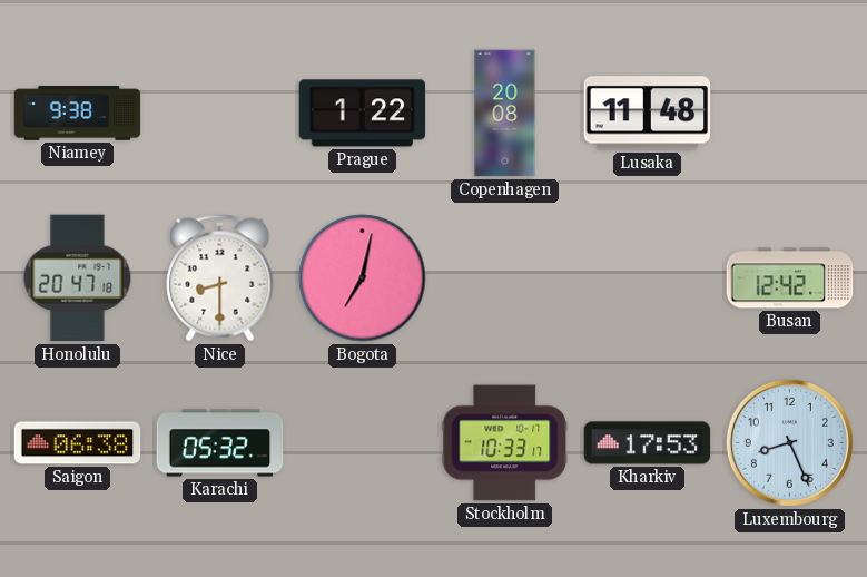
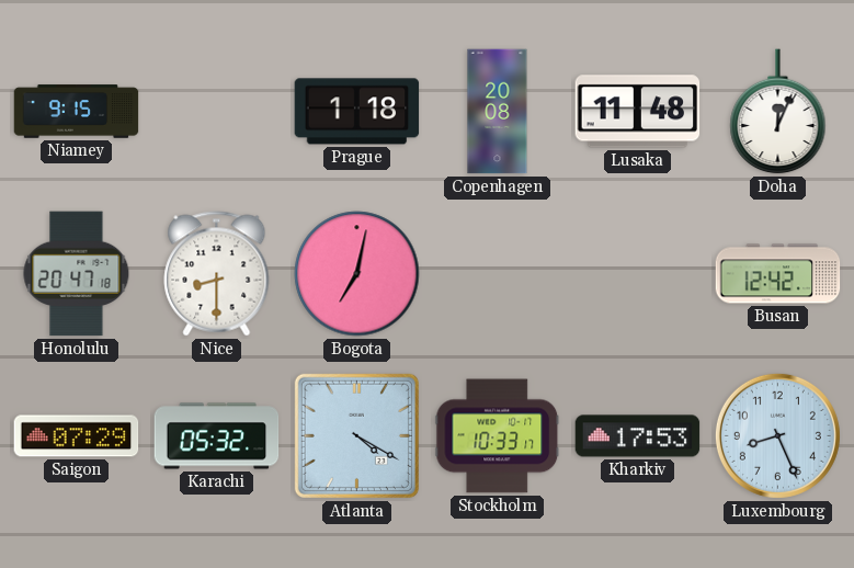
Niamey: 9:38 -> 9:15
Prague: 1:22 -> 1:18
Doha: none -> 12:04
Saigon: 06:38 -> 07:29
Atlanta: none -> 4:20
